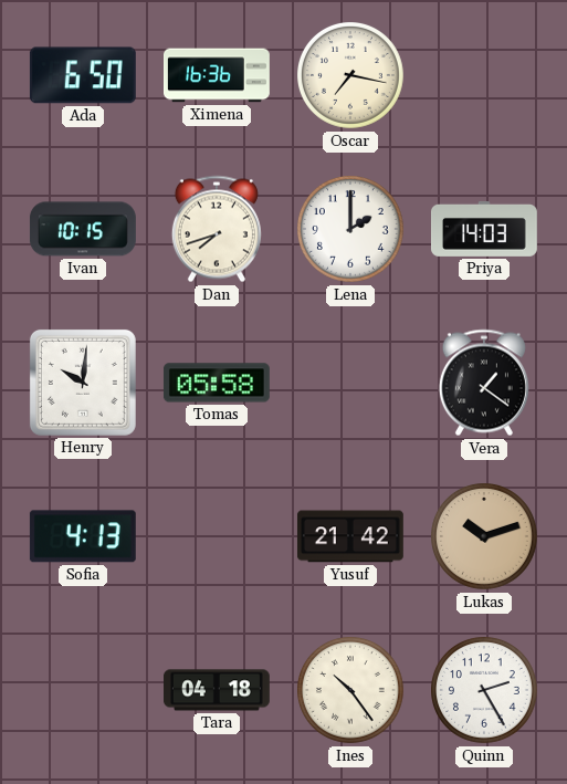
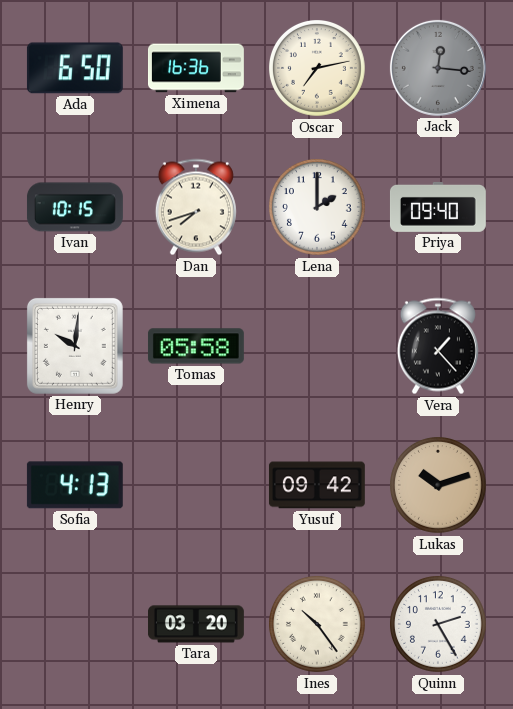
Oscar: 7:17 -> 7:13
Jack: none -> 12:16
Priya: 14:03 -> 09:40
Vera: 1:21 -> 1:23
Yusuf: 21:42 -> 09:42
Tara: 04:18 -> 03:20
